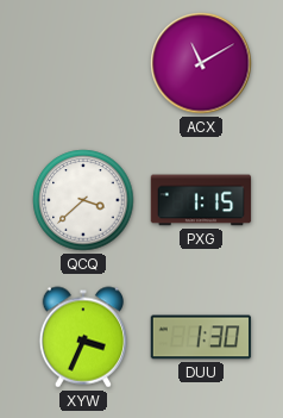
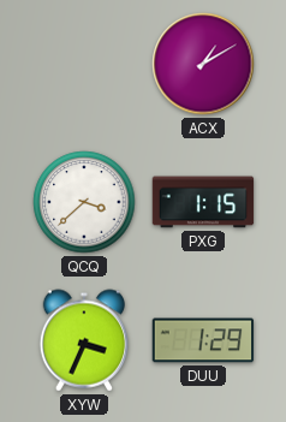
ACX: 11:10 -> 1:10
DUU: 1:30 -> 1:29
